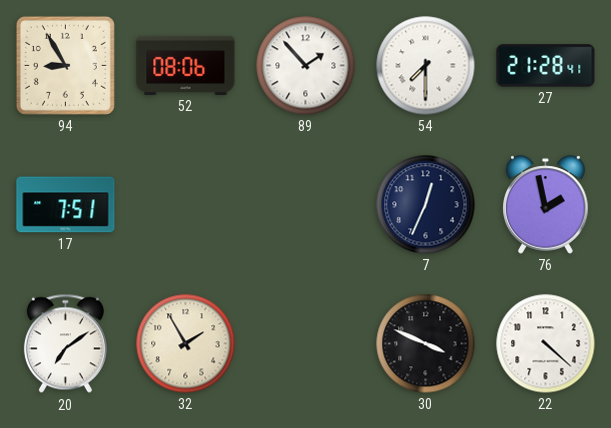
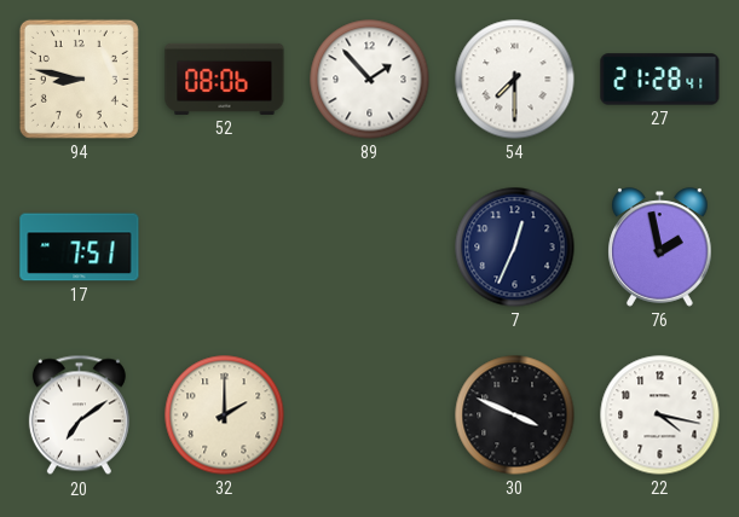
94: 8:55 -> 8:47
32: 1:55 -> 2:00
22: 4:22 -> 4:17
